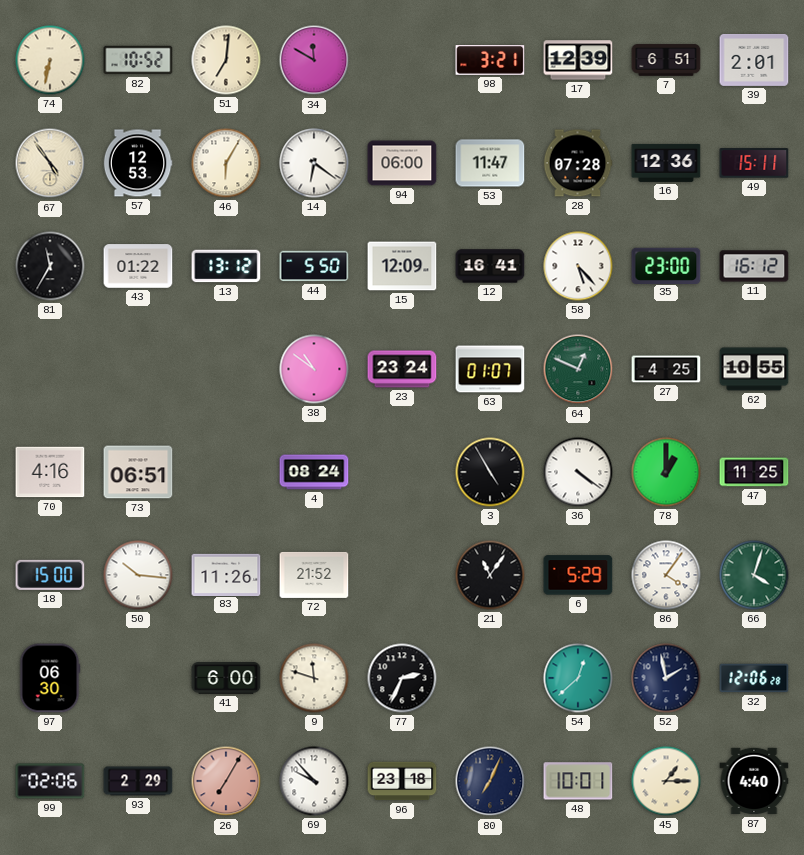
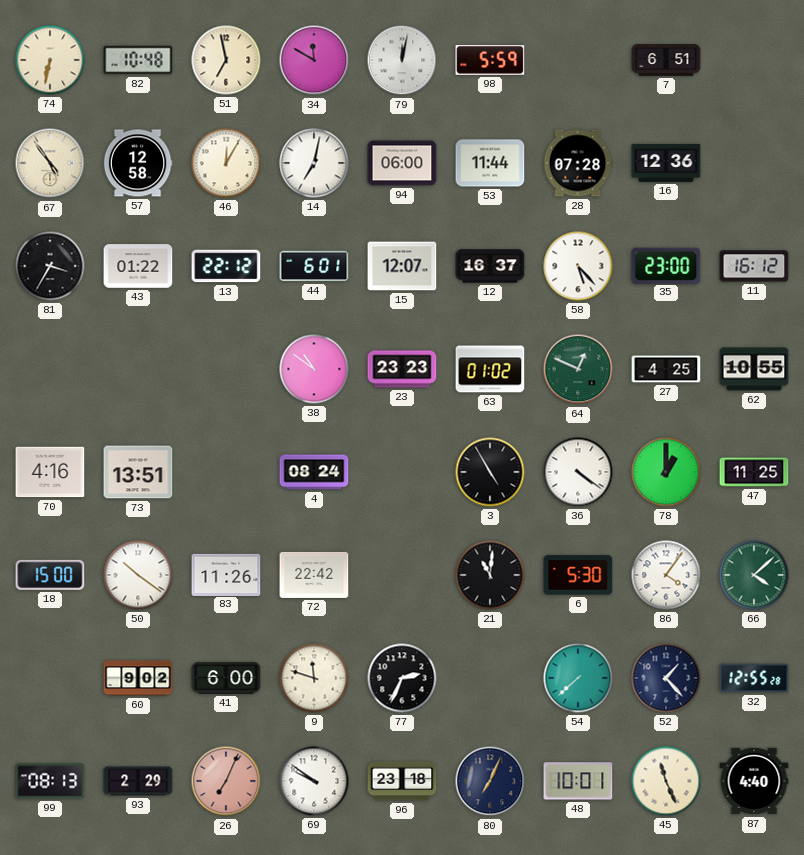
82: 10:52 -> 10:48
51: 7:01 -> 6:58
79: none -> 12:02
98: 3:21 -> 5:59
17: 12:39 -> none
39: 2:01 -> none
57: 12:53 -> 12:58
46: 6:05 -> 12:05
14: 6:21 -> 7:02
53: 11:47 -> 11:44
49: 15:11 -> none
81: 11:35 -> 3:35
13: 13:12 -> 22:12
44: 5:50 -> 6:01
15: 12:09 -> 12:07
12: 16:41 -> 16:37
23: 23:24 -> 23:23
63: 01:07 -> 01:02
73: 06:51 -> 13:51
50: 10:16 -> 10:21
72: 21:52 -> 22:42
21: 11:06 -> 11:01
6: 5:29 -> 5:30
66: 4:03 -> 4:08
97: 06:30 -> none
60: none -> 9:02
54: 12:38 -> 7:38
52: 1:58 -> 1:23
32: 12:06 -> 12:55
99: 02:06 -> 08:13
26: 7:05 -> 7:04
69: 9:53 -> 9:51
45: 1:15 -> 11:26
